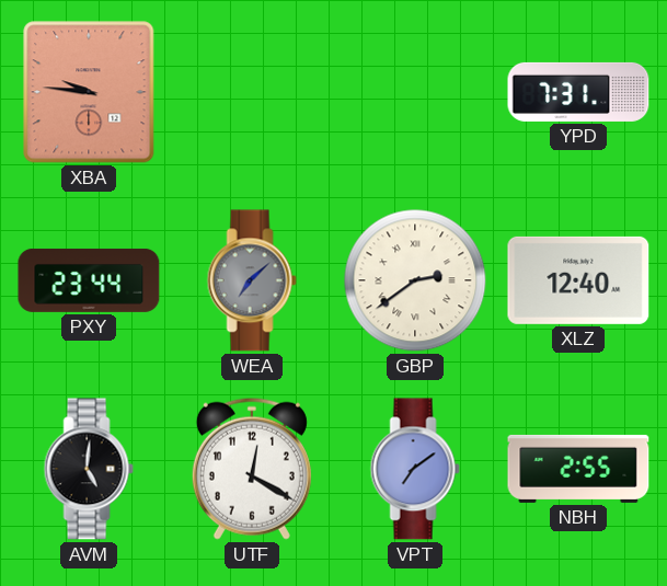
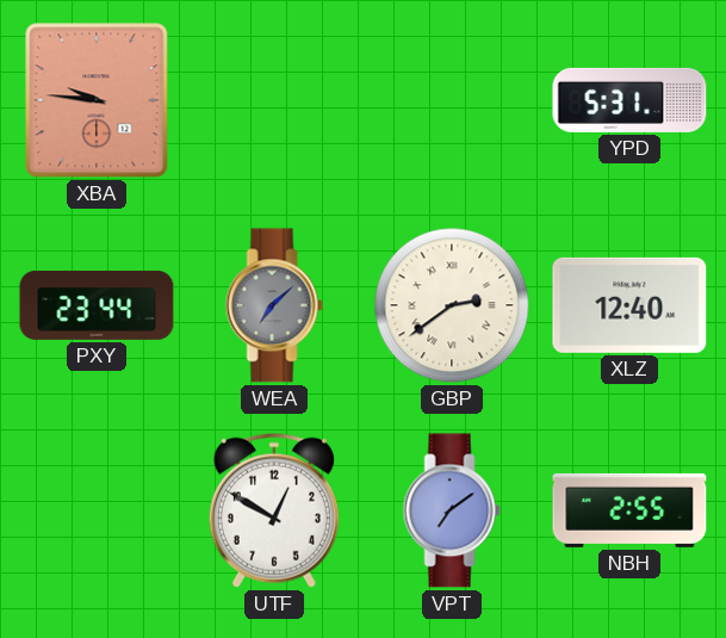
YPD: 7:31 -> 5:31
AVM: 5:01 -> none
UTF: 12:20 -> 12:50
